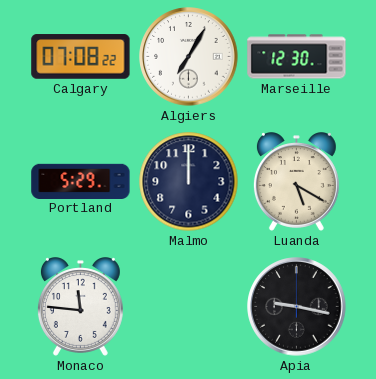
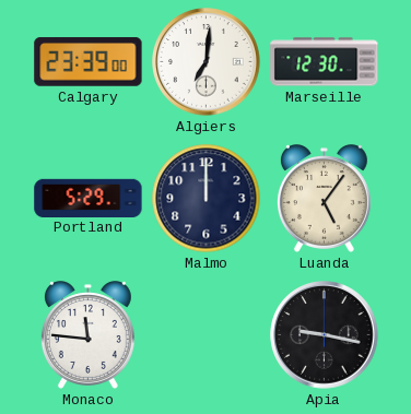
Calgary: 07:08 -> 23:39
Algiers: 7:05 -> 7:01
Luanda: 5:20 -> 5:06
